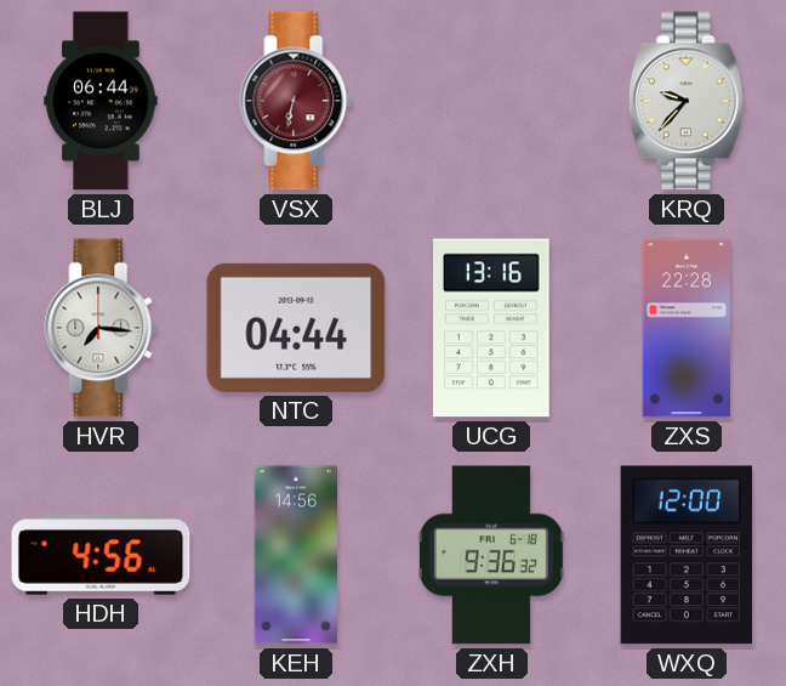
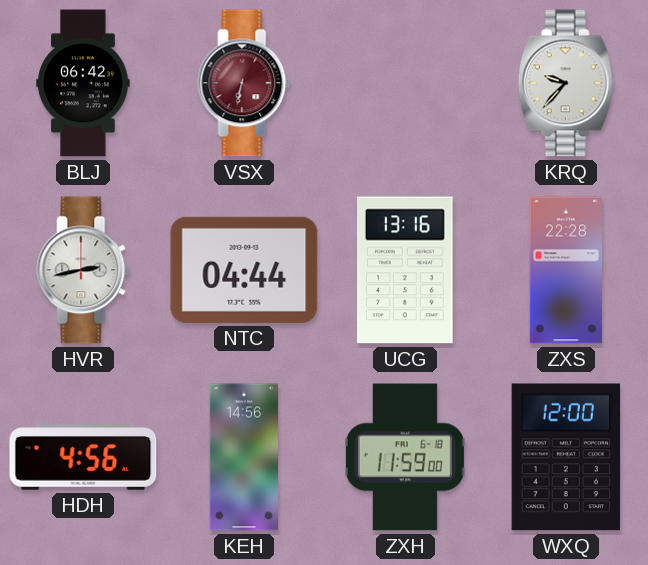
BLJ: 06:44 -> 06:42
HVR: 7:16 -> 2:43
ZXH: 9:36 -> 11:59
